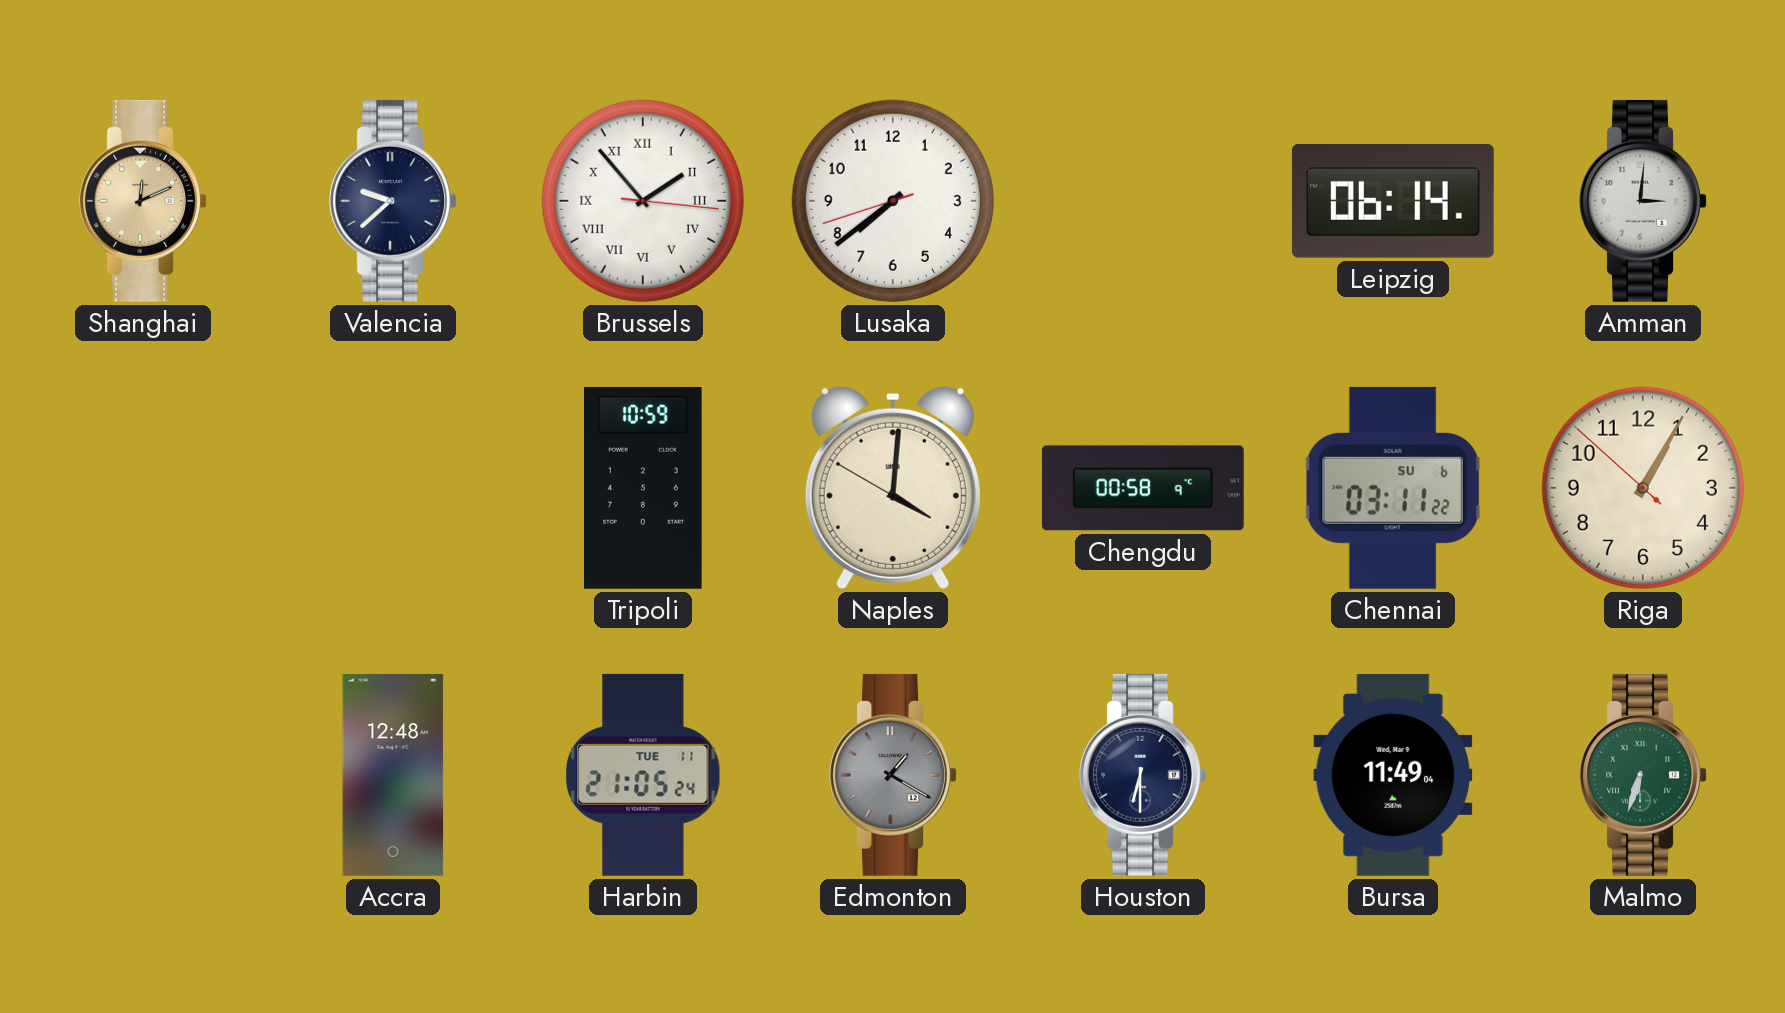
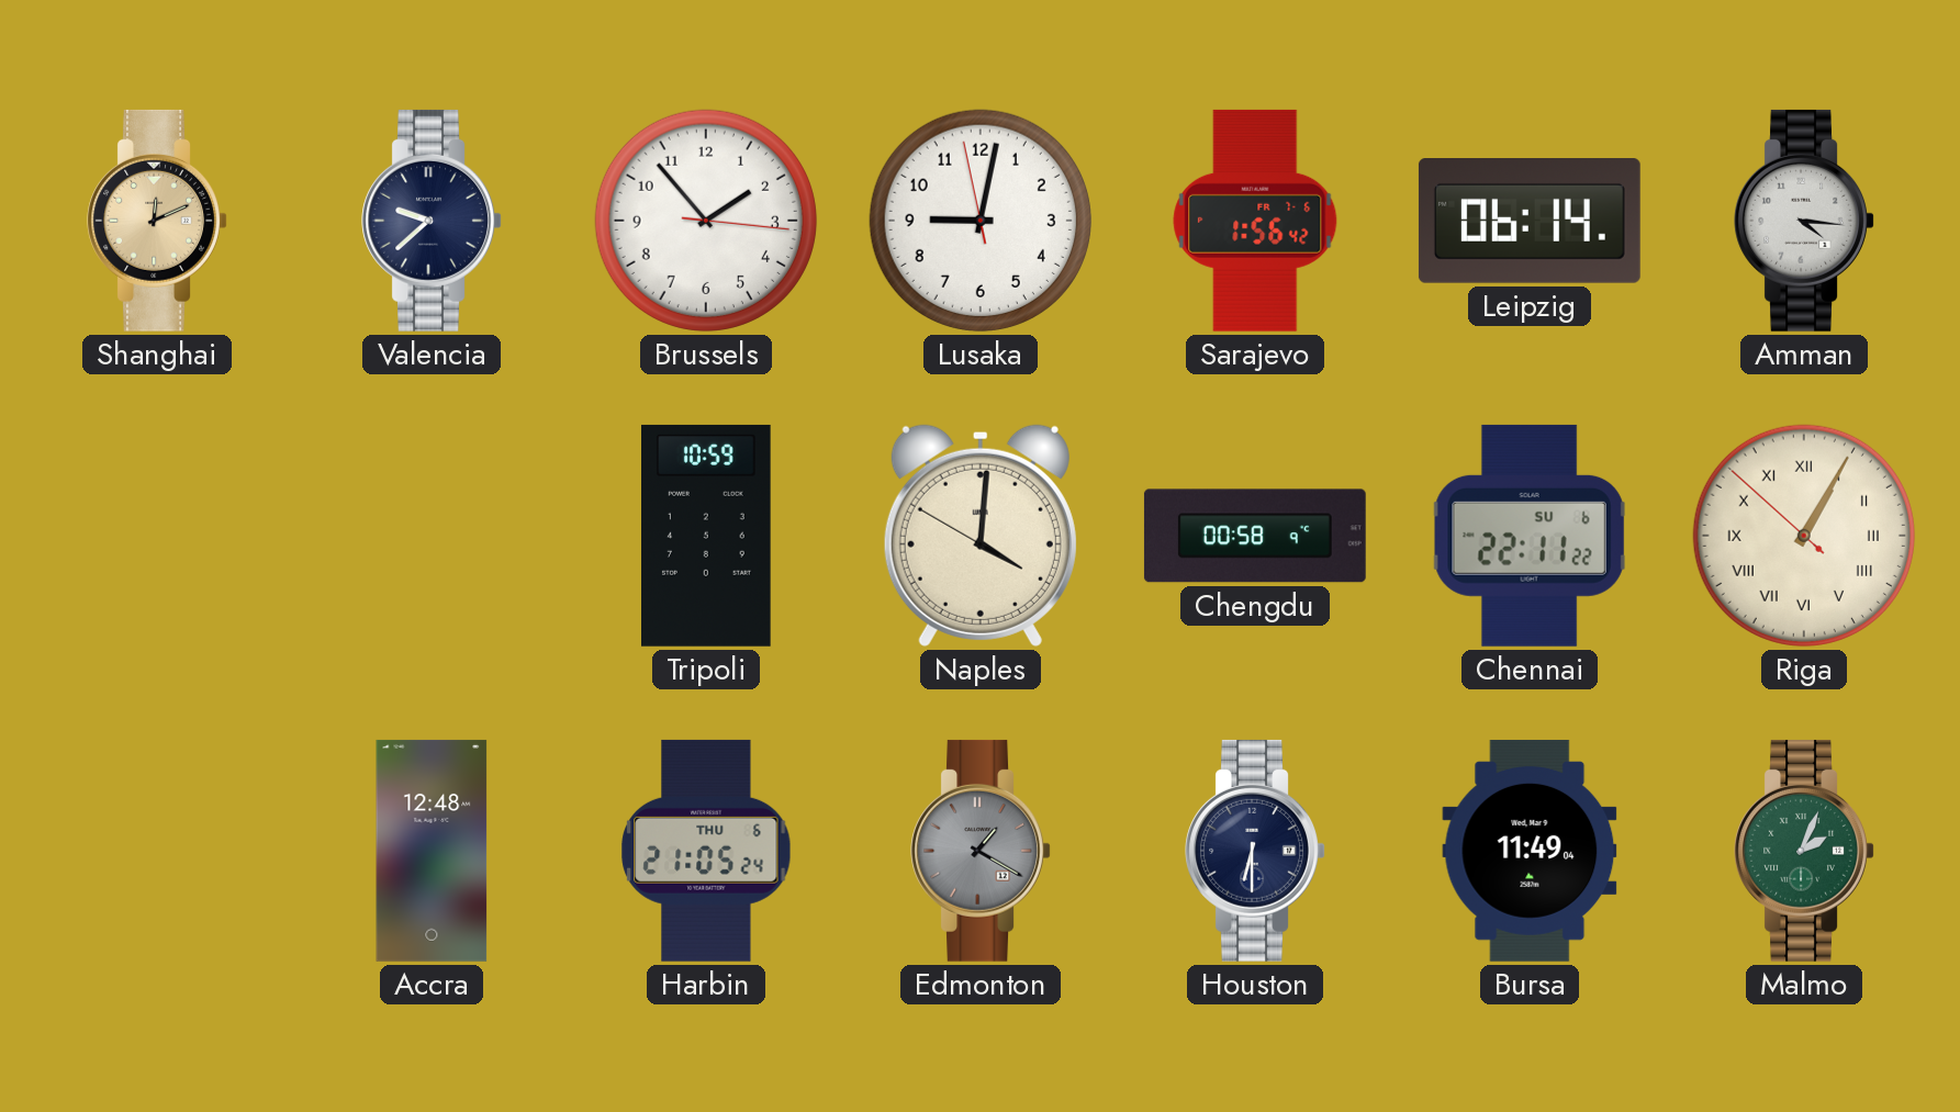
Brussels numerals: Roman -> Arabic
Lusaka: 7:38 -> 9:01
Sarajevo: none -> 1:56
Amman: 3:01 -> 4:16
Chennai: 03:11 -> 22:11
Riga numerals: Arabic -> Roman
Harbin date: TUE 11 -> THU 6
Malmo: 6:33 -> 2:04
